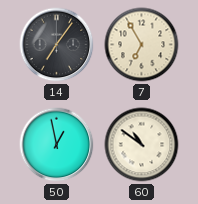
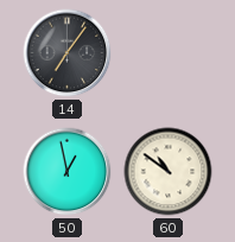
7: 6:55 -> none
